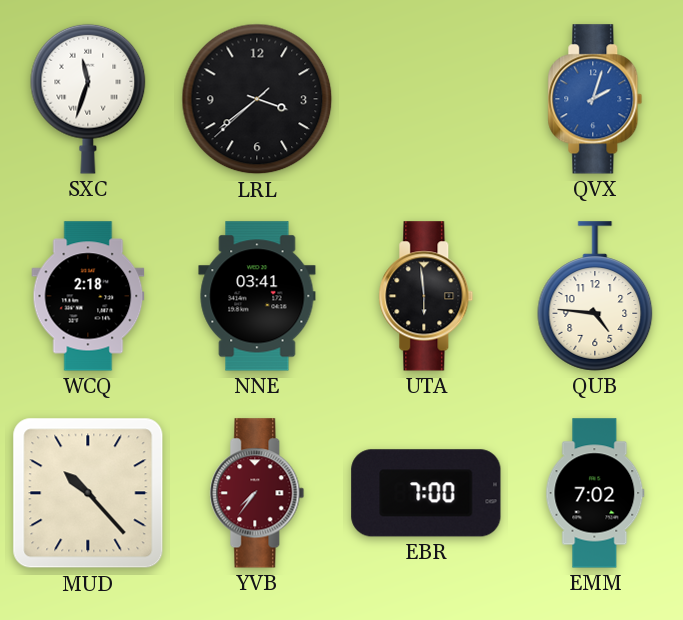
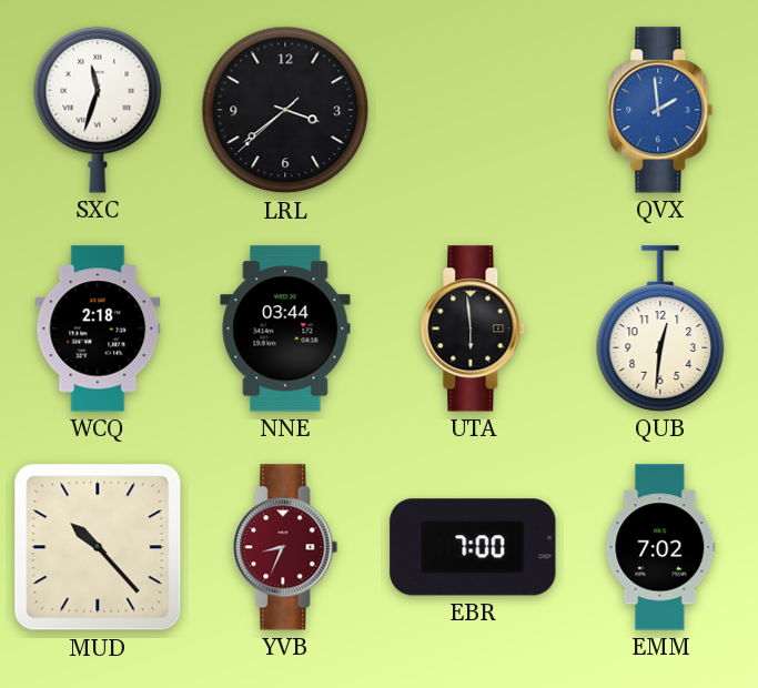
QVX: 2:03 -> 1:59
NNE: 03:41 -> 03:44
QUB: 4:46 -> 12:31
YVB: 7:36 -> 8:34
